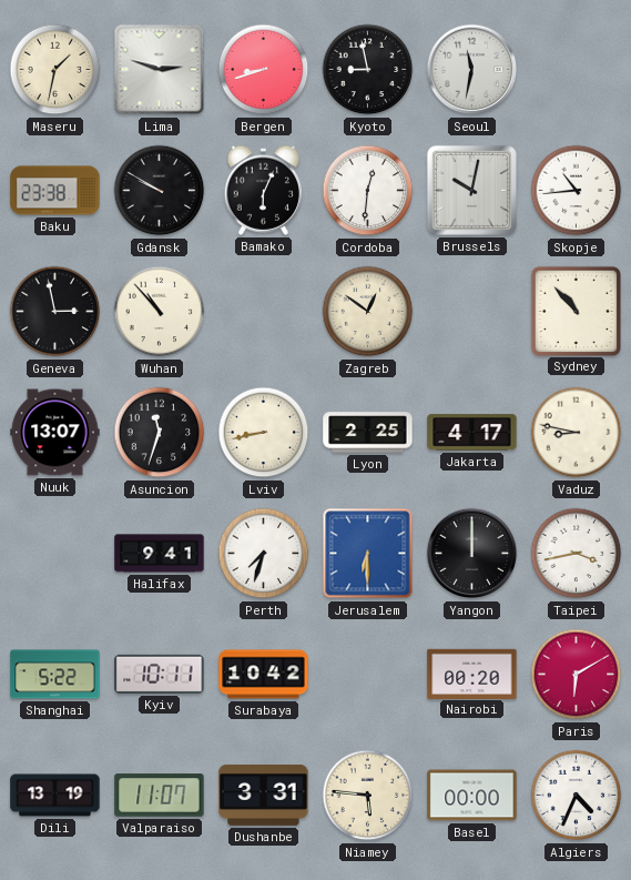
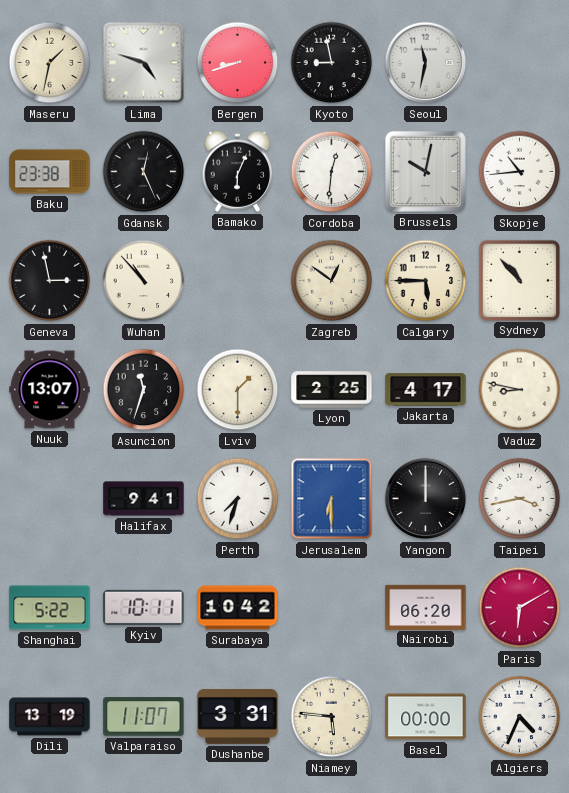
Lima: 2:48 -> 4:48
Gdansk: 9:50 -> 12:26
Calgary: none -> 5:45
Lviv: 8:43 -> 1:30
Nairobi: 00:20 -> 06:20
